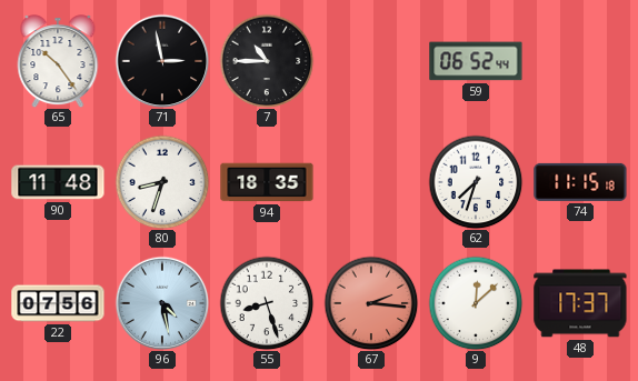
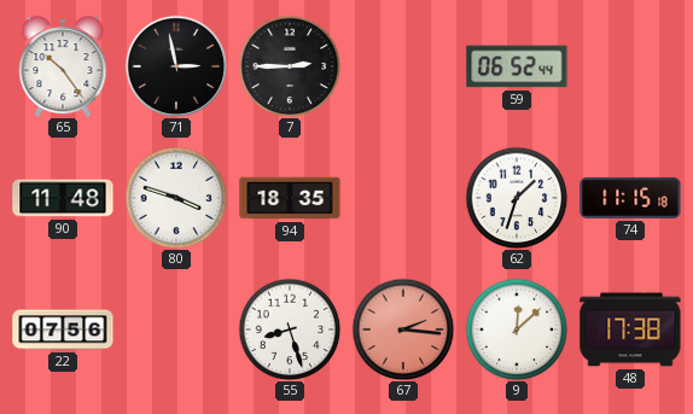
7: 10:45 -> 2:45
80: 8:33 -> 3:48
62: 7:33 -> 1:33
96: 4:28 -> none
48: 17:37 -> 17:38
